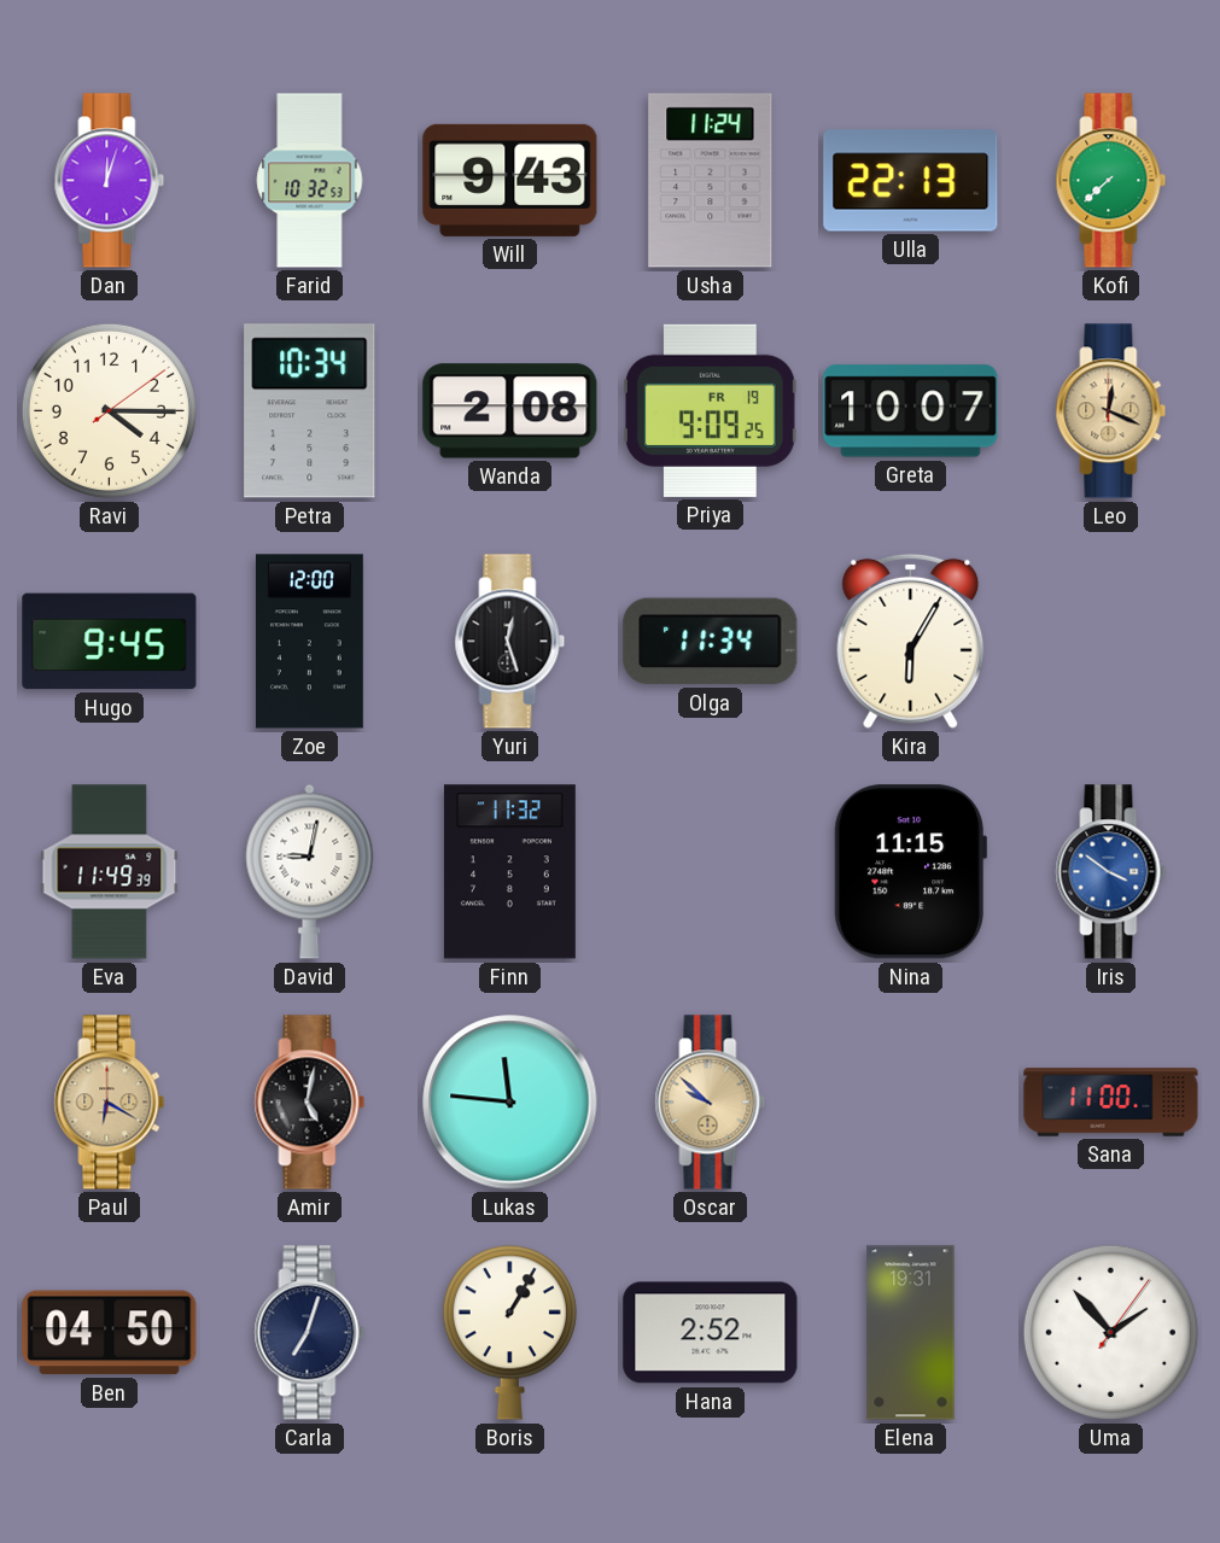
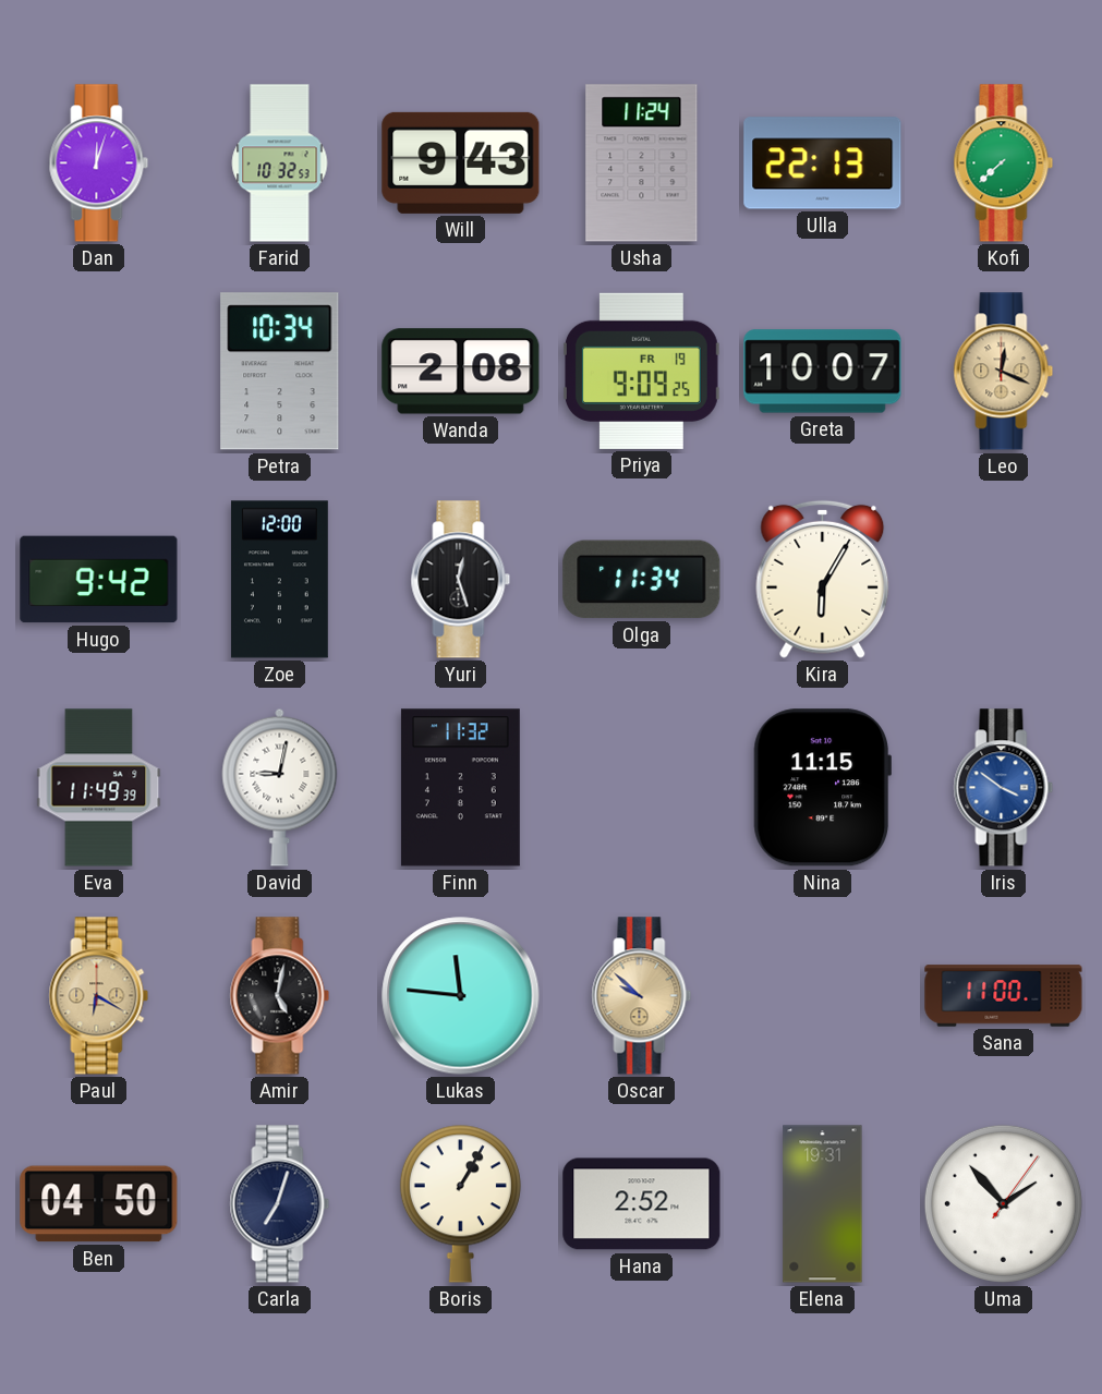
Ravi: 4:15 -> none
Hugo: 9:45 -> 9:42
